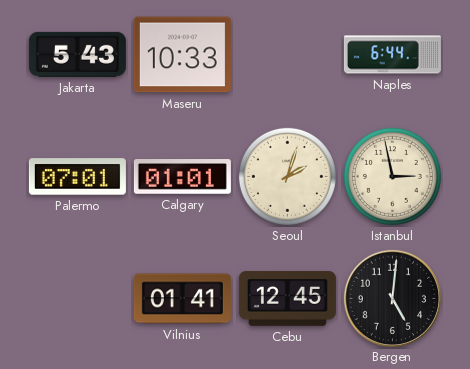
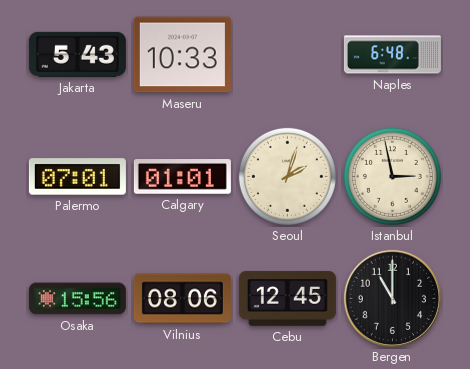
Naples: 6:44 -> 6:48
Osaka: none -> 15:56
Vilnius: 01:41 -> 08:06
Bergen: 5:01 -> 11:00
